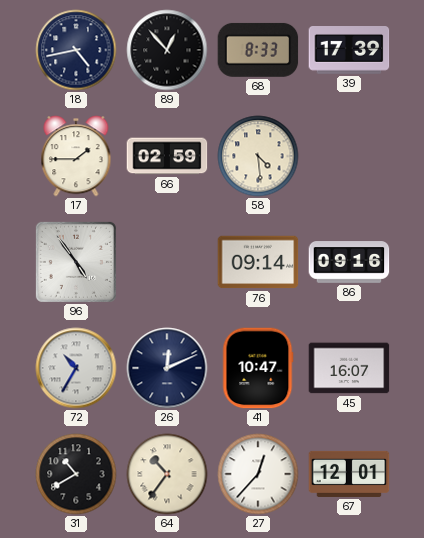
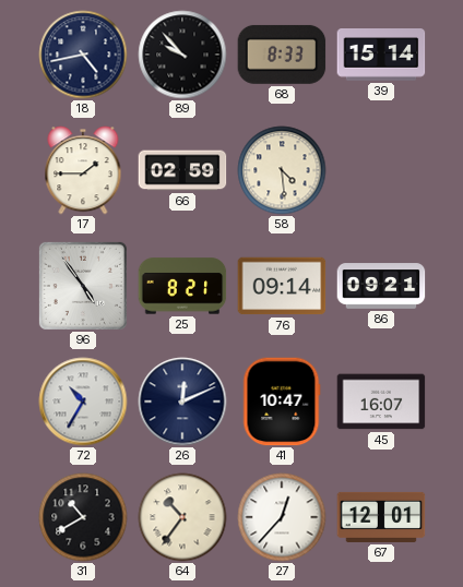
89: 12:53 -> 9:53
39: 17:39 -> 15:14
25: none -> 8:21
86: 09:16 -> 09:21
